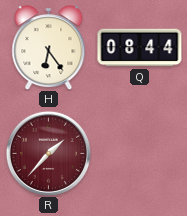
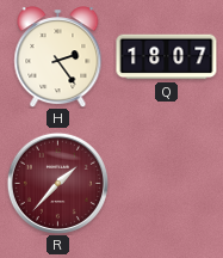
H: 6:24 -> 2:24
Q: 08:44 -> 18:07
